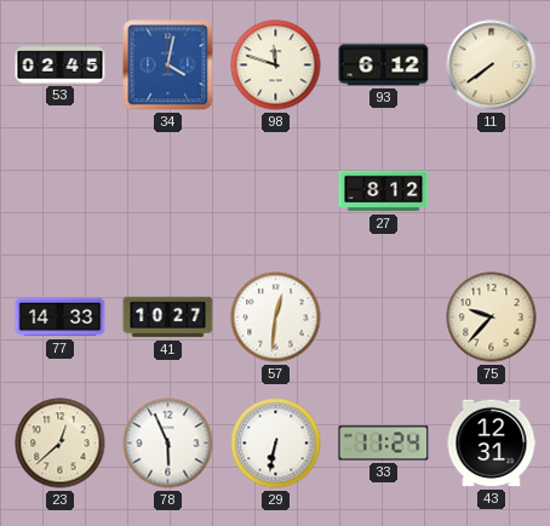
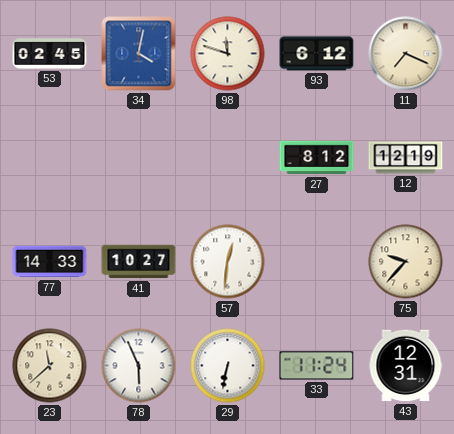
11: 7:39 -> 7:19
12: none -> 12:19
23: 12:38 -> 11:38
